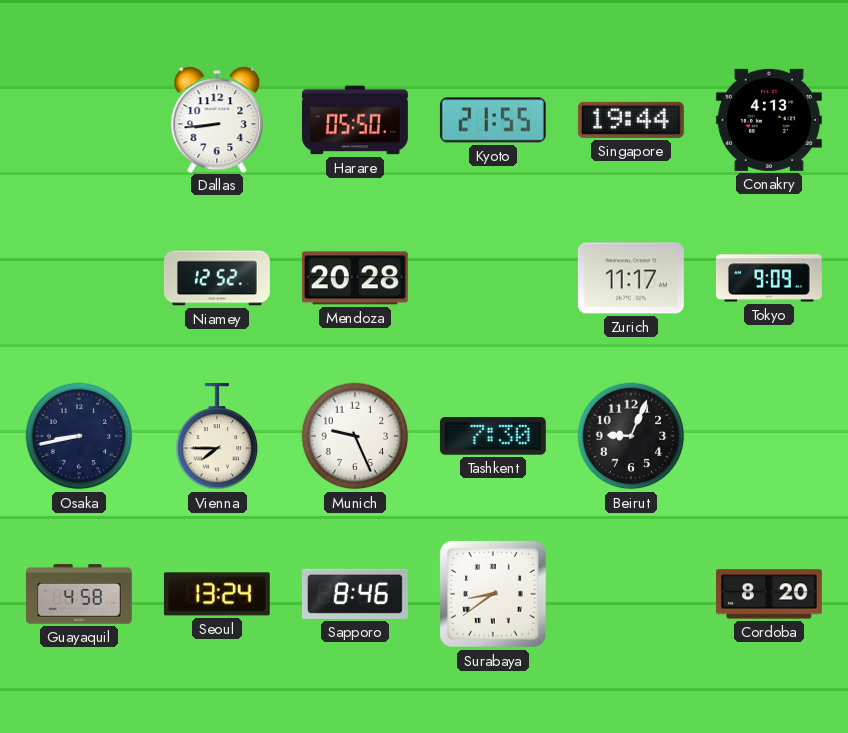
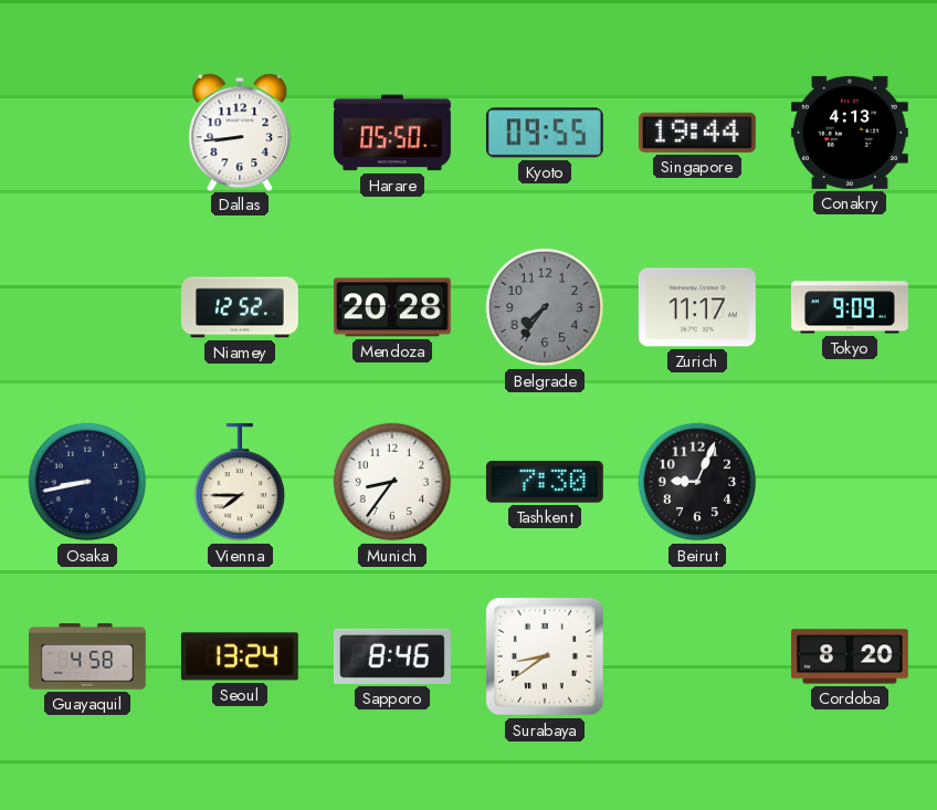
Kyoto: 21:55 -> 09:55
Belgrade: none -> 7:36
Munich: 9:26 -> 8:36
